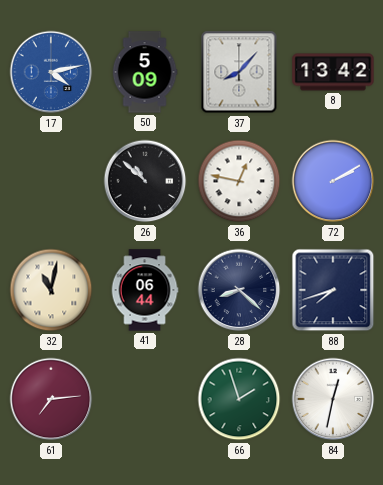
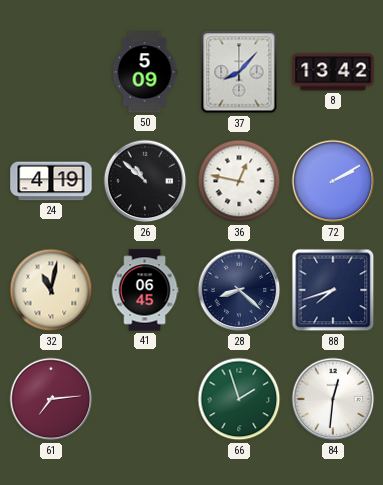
17: 4:13 -> none
24: none -> 4:19
41: 06:44 -> 06:45
84: 12:32 -> 12:31
